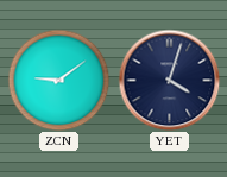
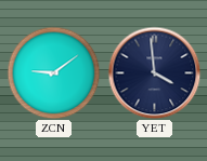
YET: 4:03 -> 3:59
